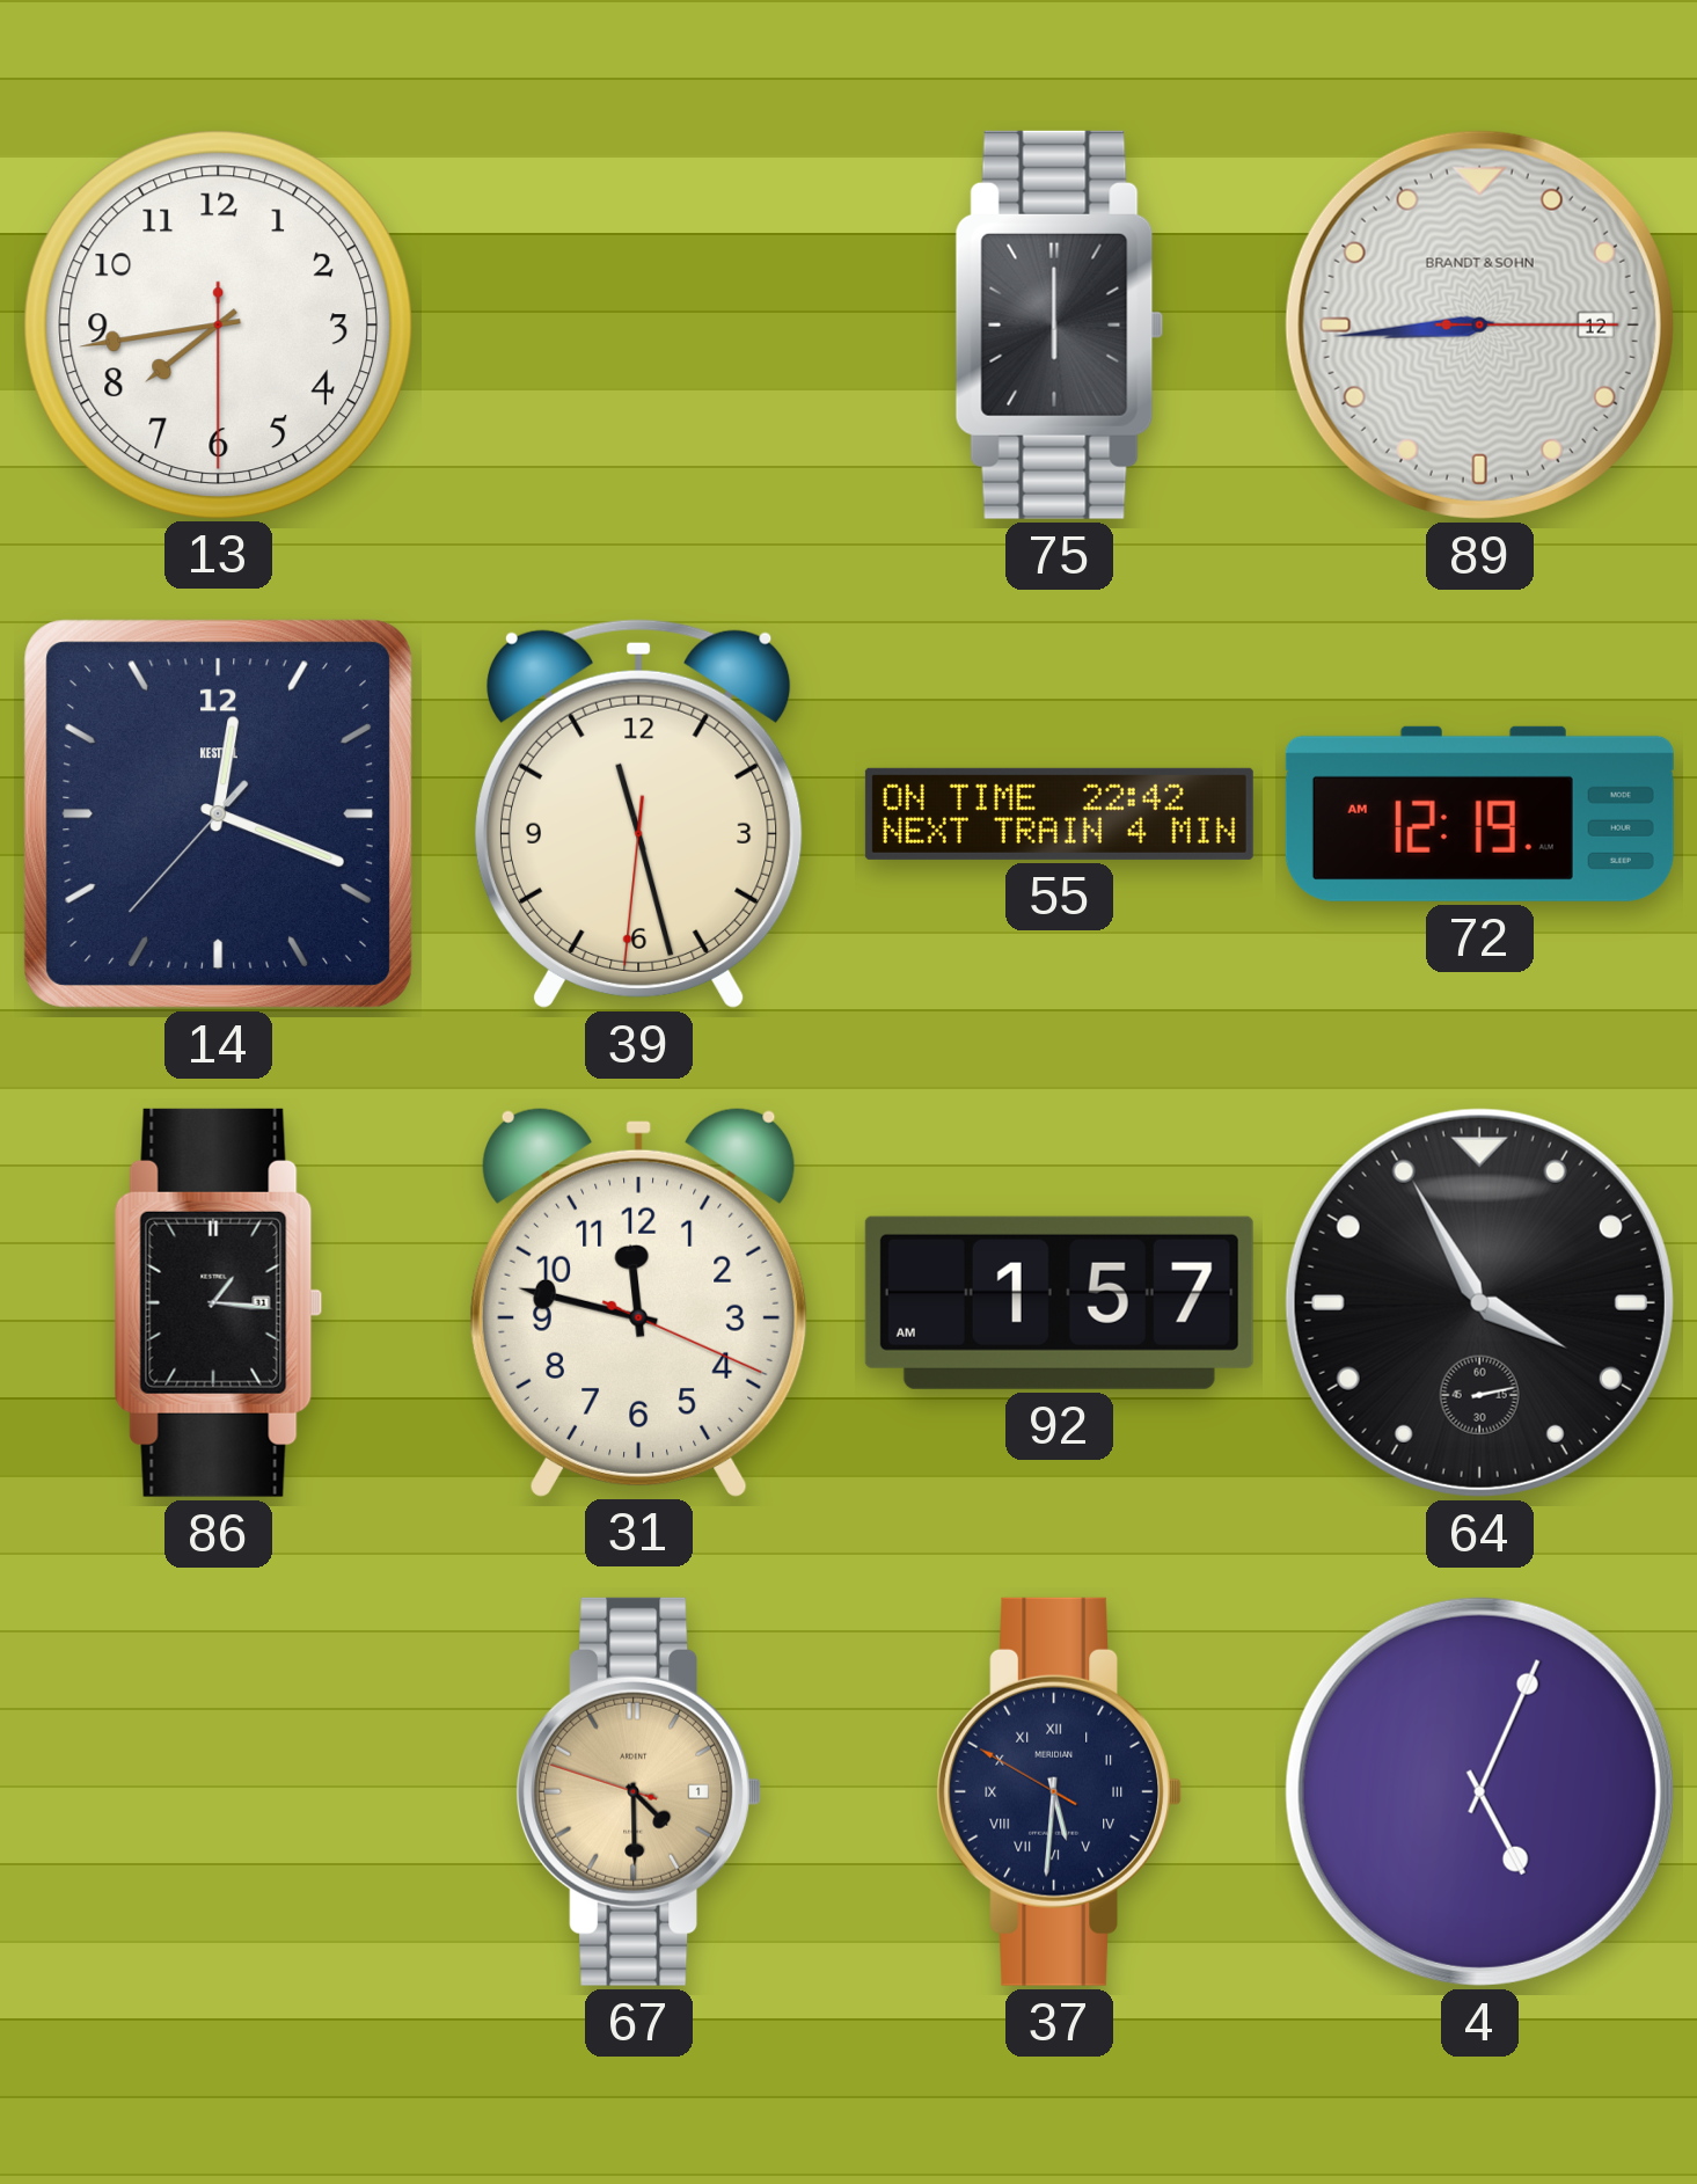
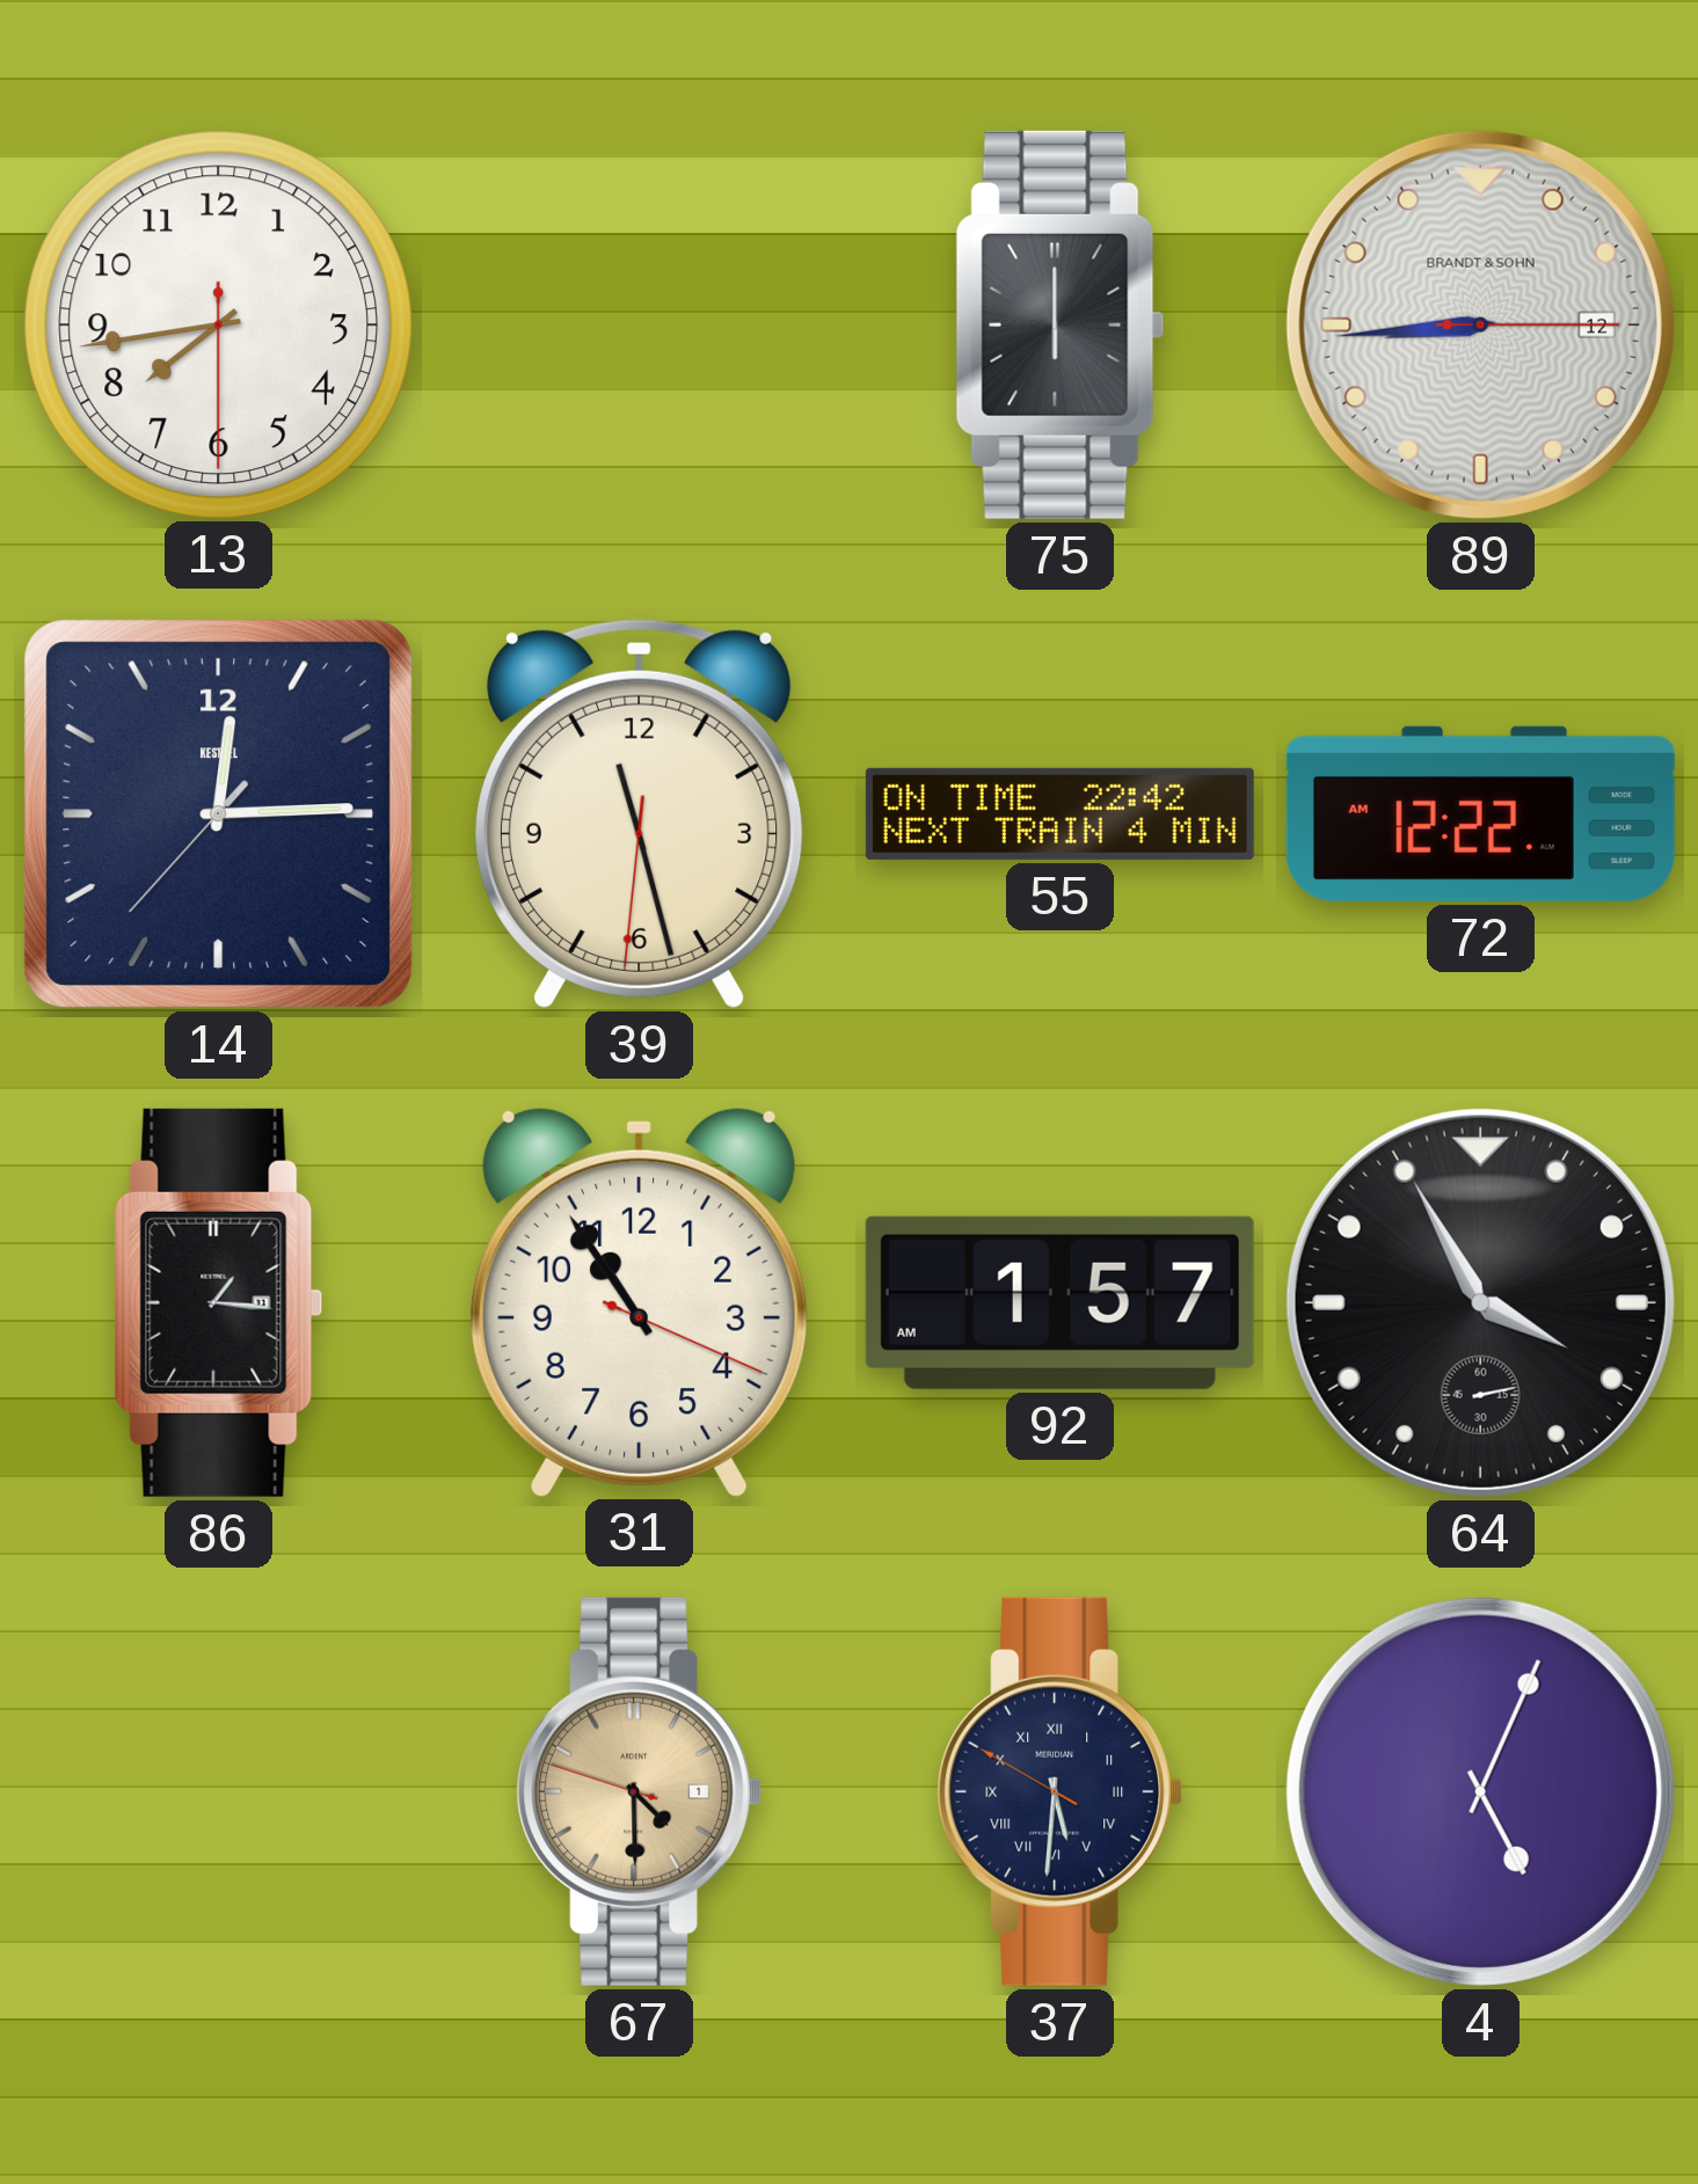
14: 12:18 -> 12:14
72: 12:19 -> 12:22
31: 11:47 -> 10:54
